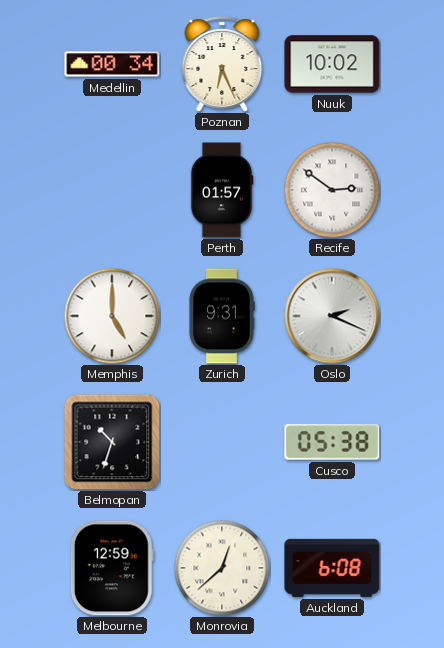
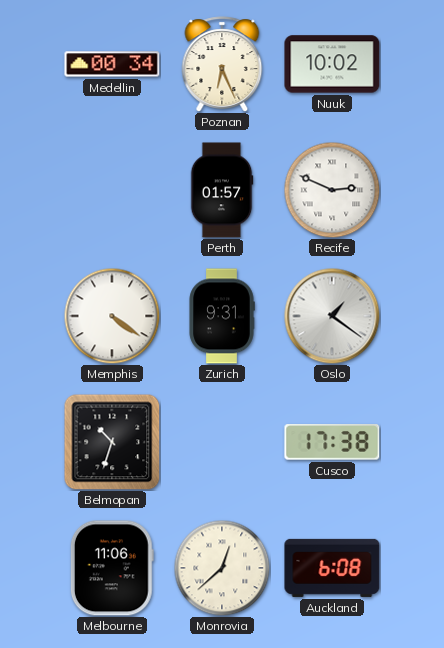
Recife: 2:51 -> 2:49
Memphis: 5:00 -> 4:21
Oslo: 2:19 -> 1:21
Cusco: 05:38 -> 17:38
Melbourne: 12:59 -> 11:06
